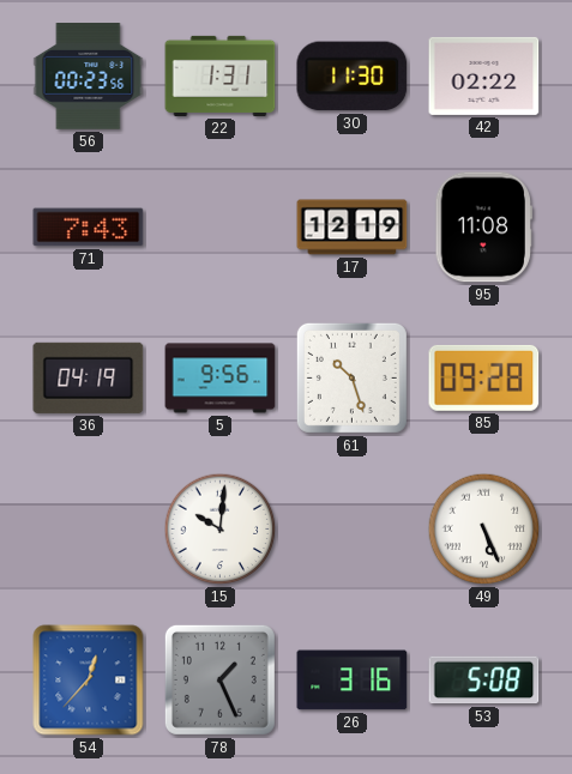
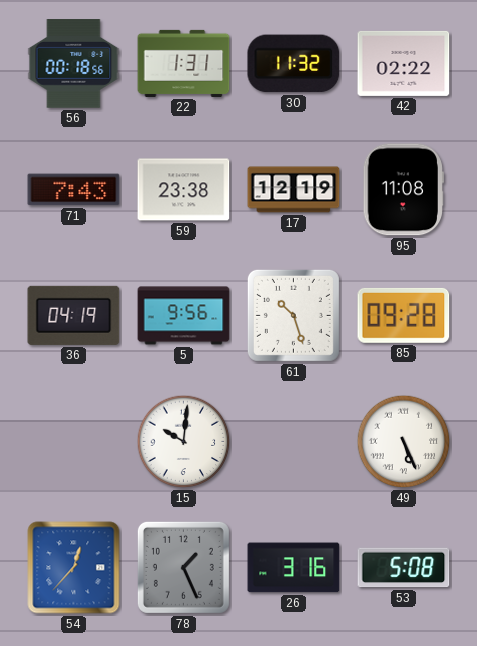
56: 00:23 -> 00:18
30: 11:30 -> 11:32
59: none -> 23:38
